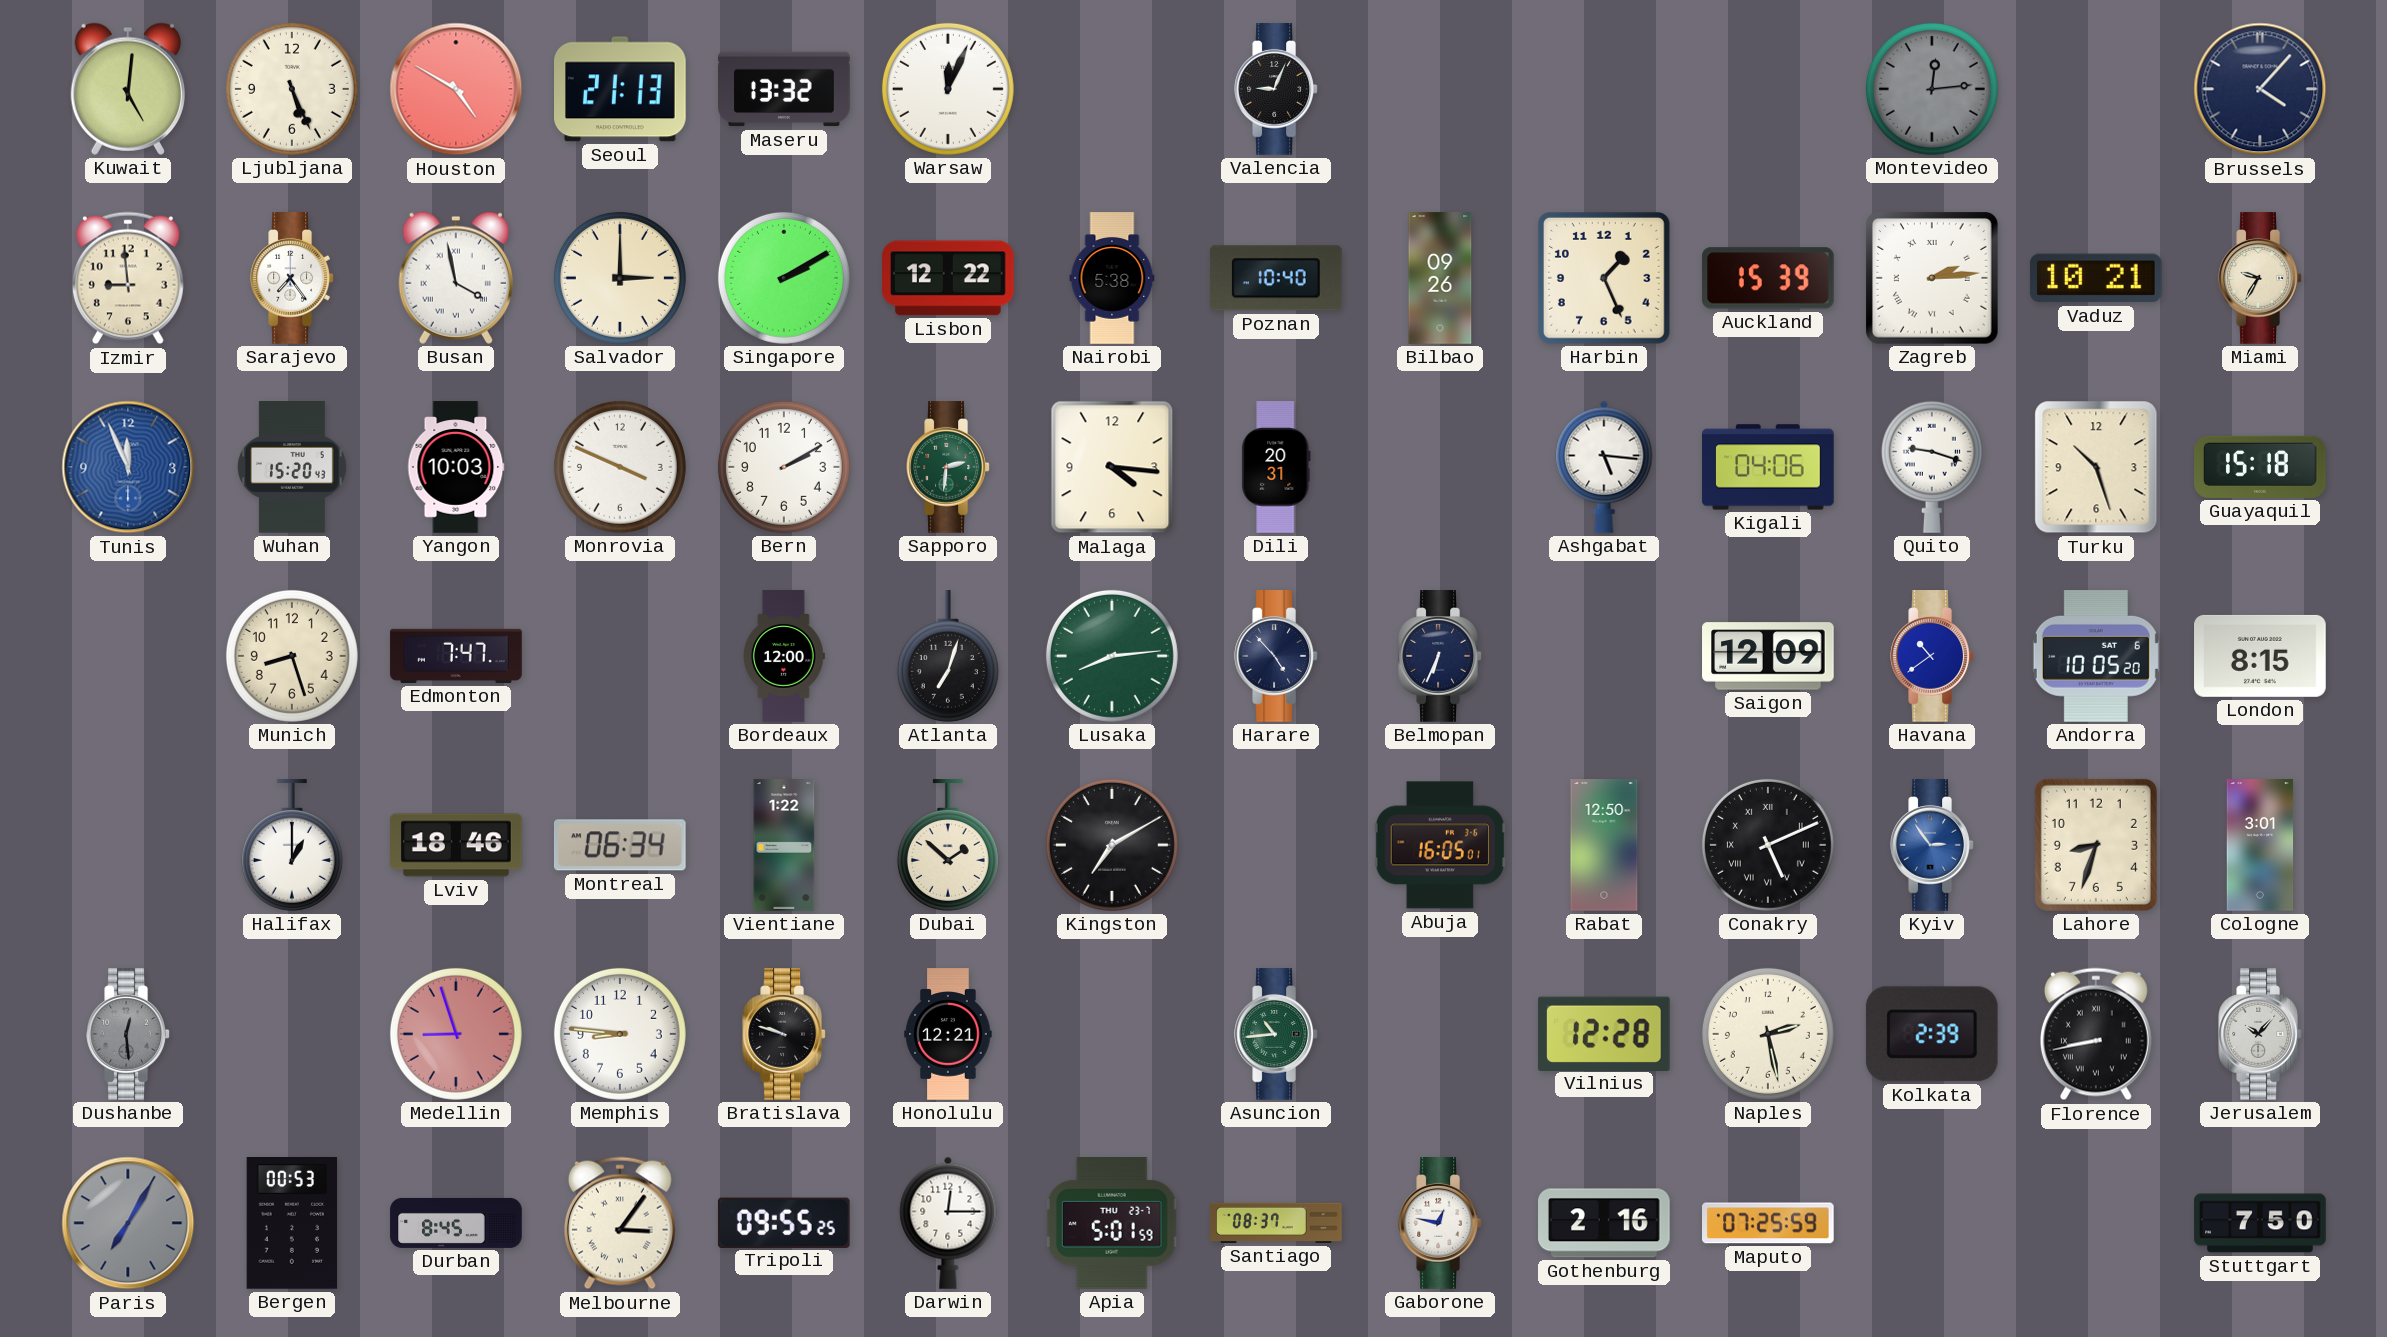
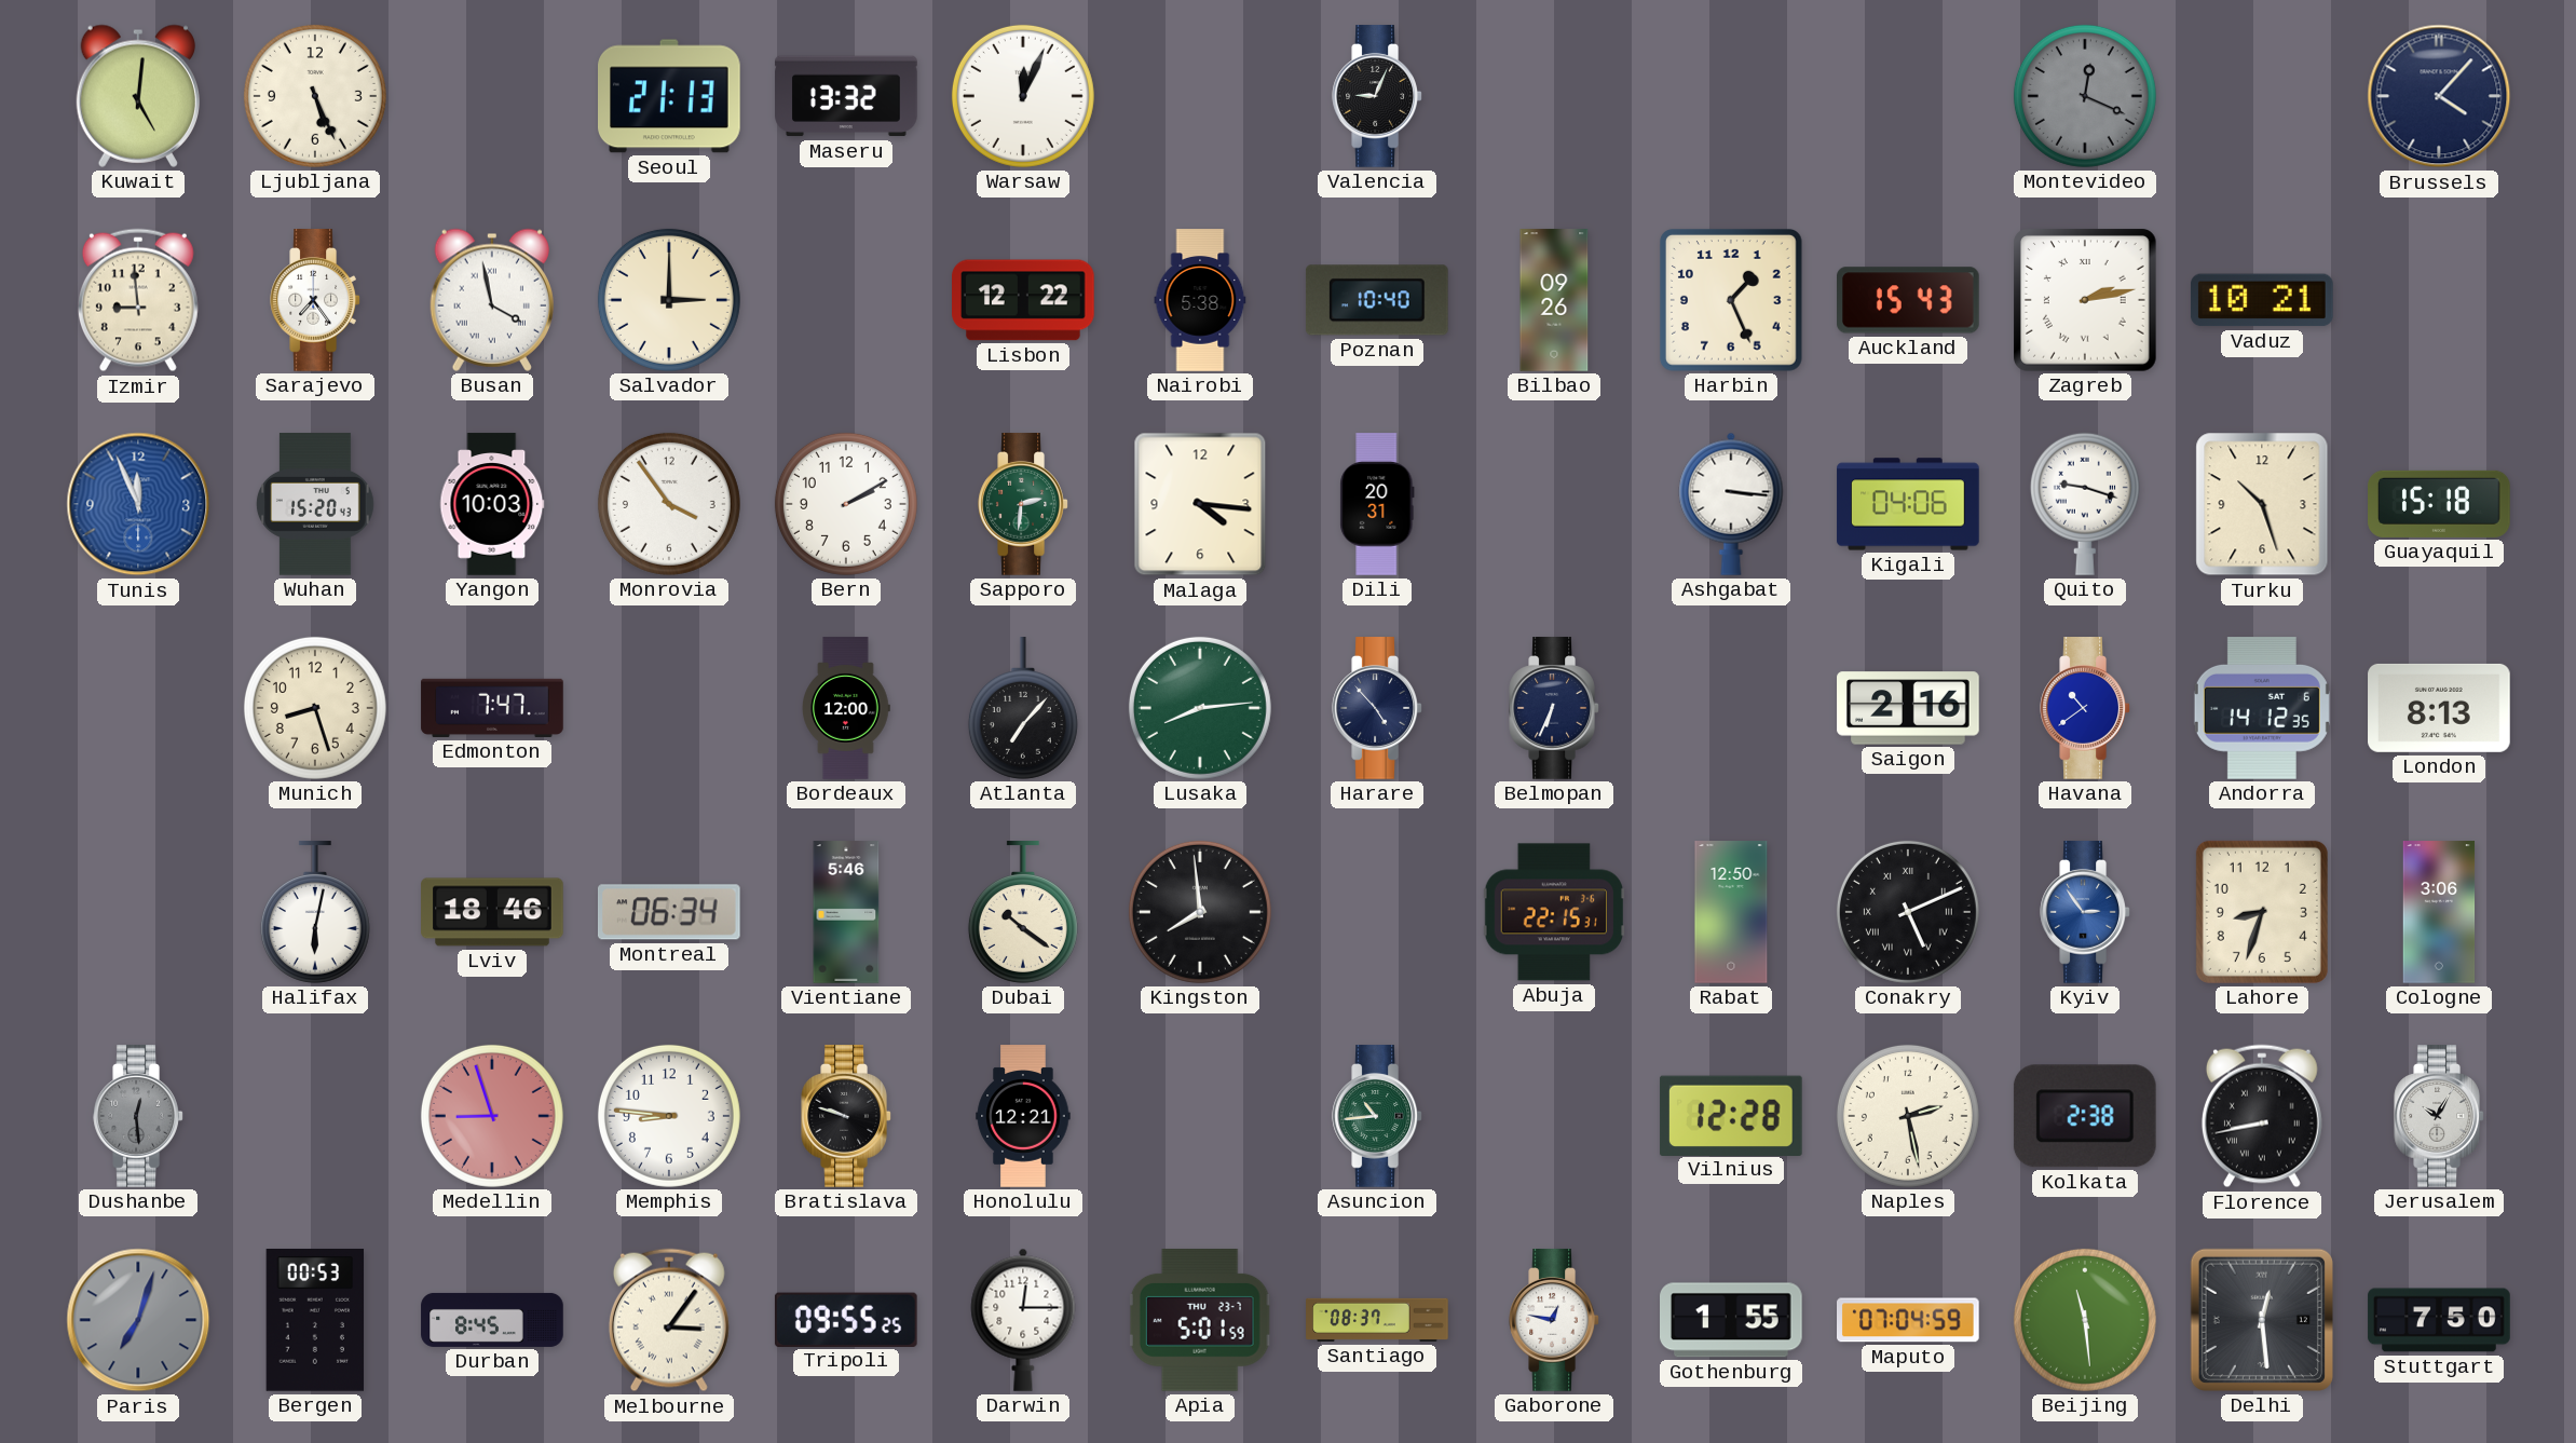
Houston: 4:50 -> none
Montevideo: 12:14 -> 12:19
Singapore: 2:10 -> none
Auckland: 15:39 -> 15:43
Zagreb: 2:14 -> 2:13
Miami: 9:35 -> none
Monrovia: 3:49 -> 3:54
Ashgabat: 5:16 -> 3:16
Atlanta: 7:03 -> 7:07
Saigon: 12:09 -> 2:16
Andorra: 10:05 -> 14:12
London: 8:15 -> 8:13
Halifax: 1:00 -> 6:02
Vientiane: 1:22 -> 5:46
Dubai: 1:52 -> 10:21
Kingston: 7:10 -> 7:59
Abuja: 16:05 -> 22:15
Cologne: 3:01 -> 3:06
Kolkata: 2:39 -> 2:38
Jerusalem: 10:07 -> 10:05
Paris: 7:05 -> 7:03
Gothenburg: 2:16 -> 1:55
Maputo: 07:25 -> 07:04
Beijing: none -> 11:29
Delhi: none -> 12:29
